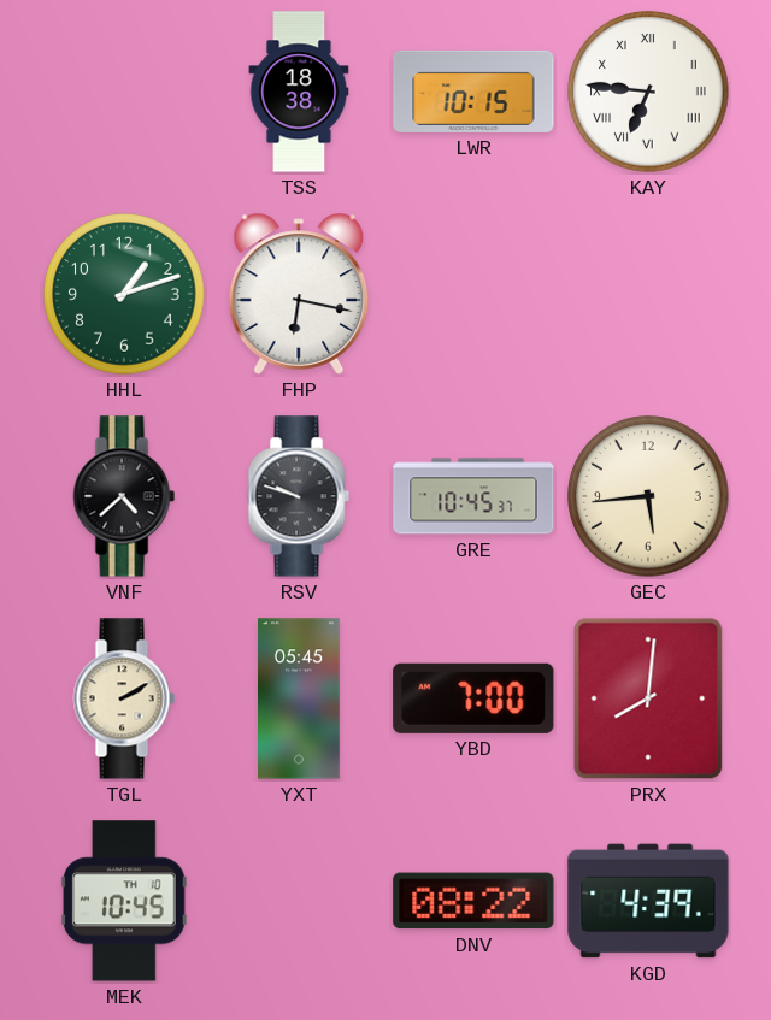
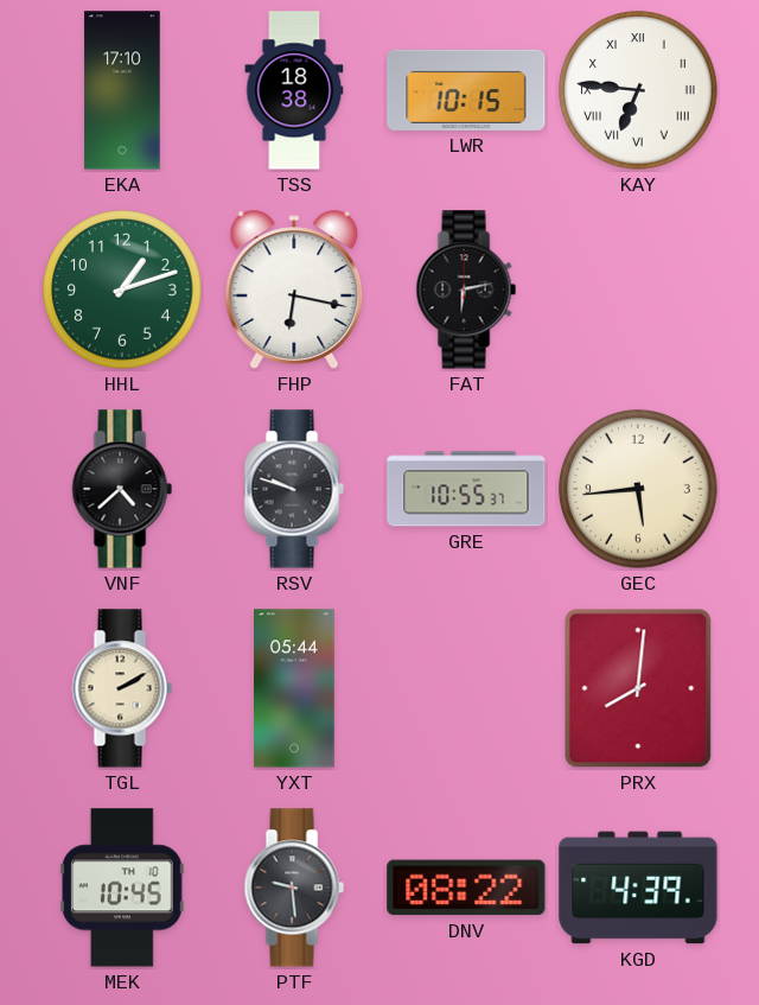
EKA: none -> 17:10
FAT: none -> 6:13
GRE: 10:45 -> 10:55
YXT: 05:45 -> 05:44
YBD: 7:00 -> none
PTF: none -> 9:29
